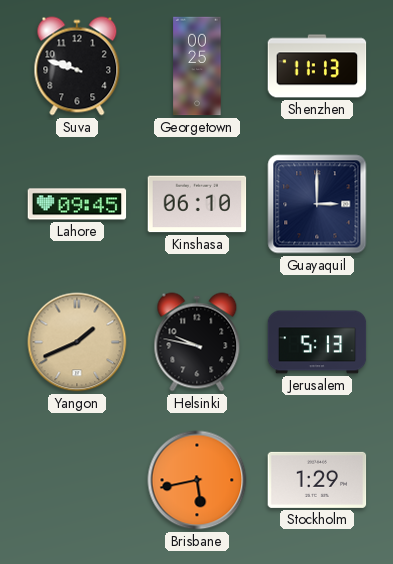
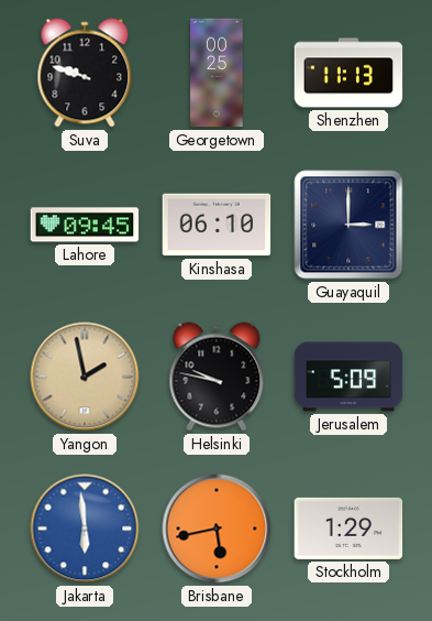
Yangon: 1:41 -> 1:58
Jerusalem: 5:13 -> 5:09
Jakarta: none -> 5:59
